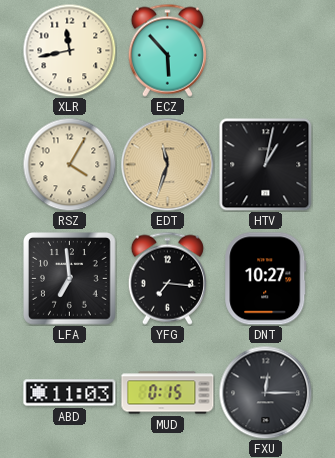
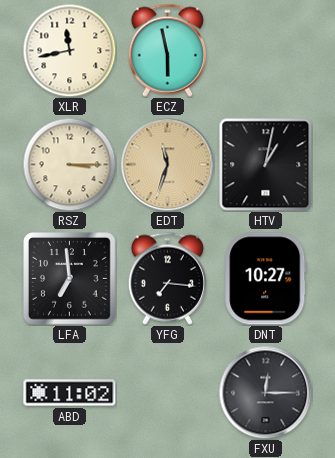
ECZ: 5:53 -> 5:58
RSZ: 4:05 -> 3:15
ABD: 11:03 -> 11:02
MUD: 0:15 -> none
